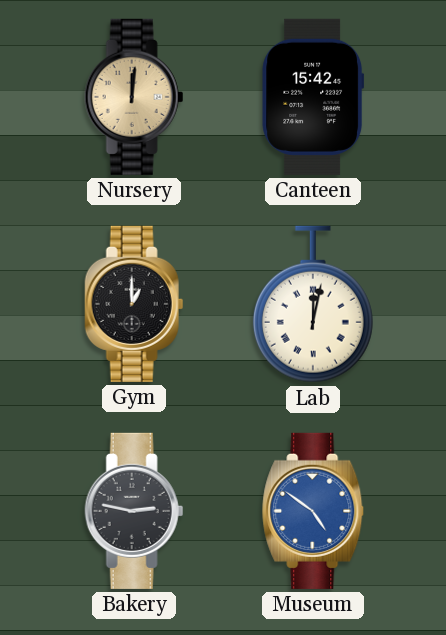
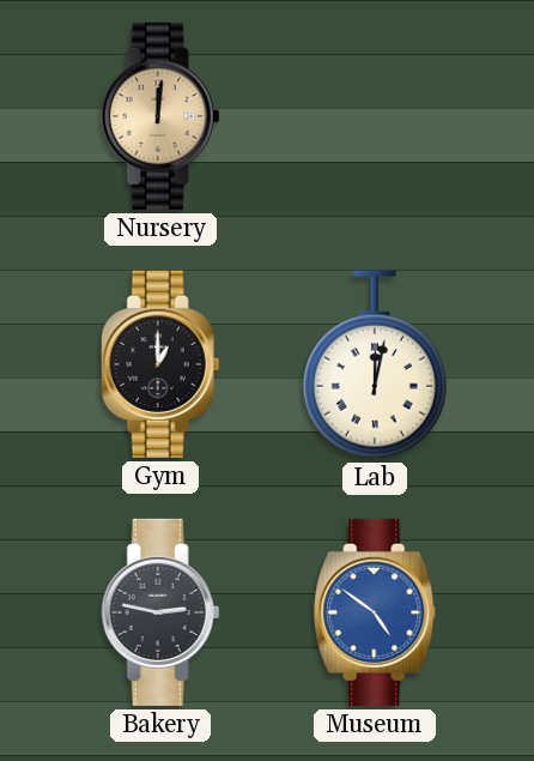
Canteen: 15:42 -> none
